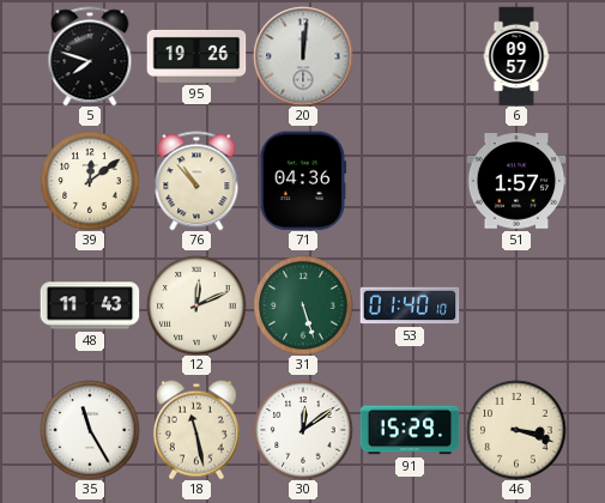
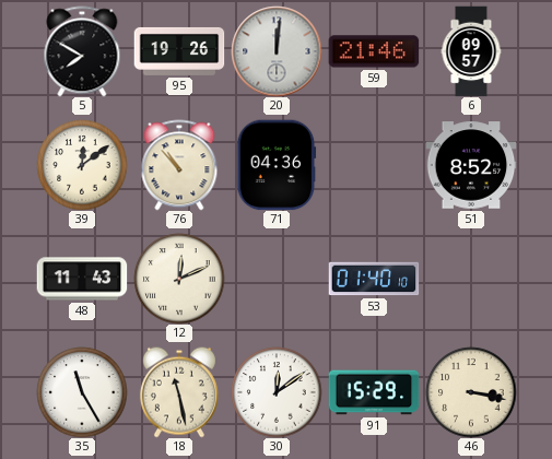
5: 7:48 -> 7:50
59: none -> 21:46
51: 1:57 -> 8:52
31: 5:27 -> none
46: 3:18 -> 3:17
